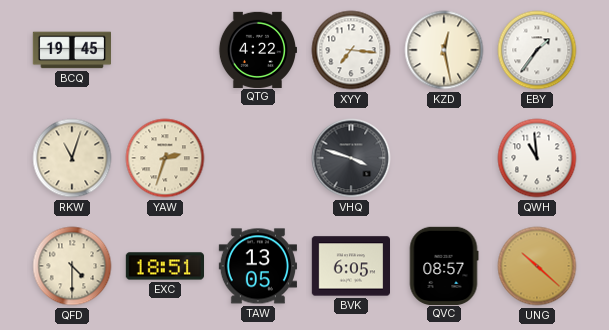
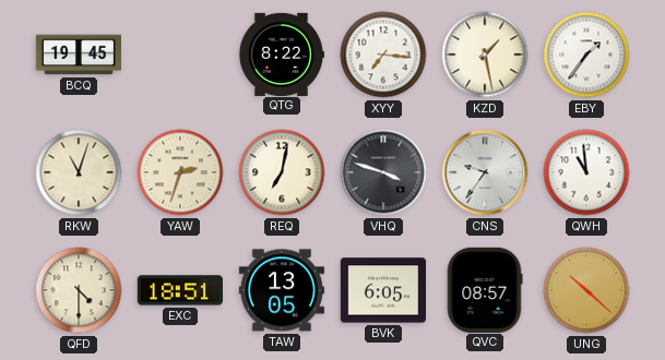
QTG: 4:22 -> 8:22
KZD: 12:28 -> 1:28
REQ: none -> 7:02
CNS: none -> 9:36
